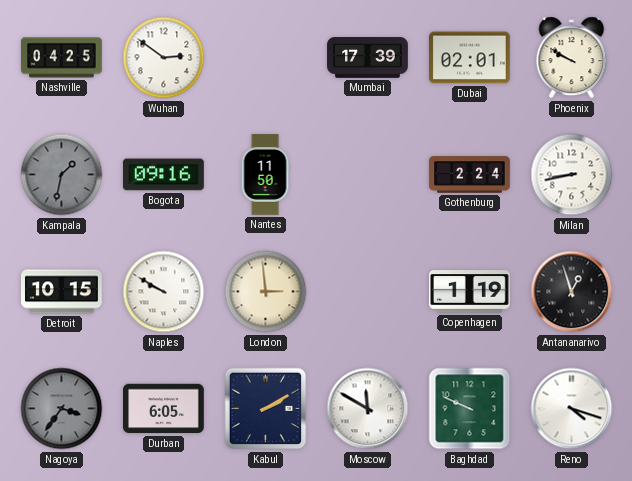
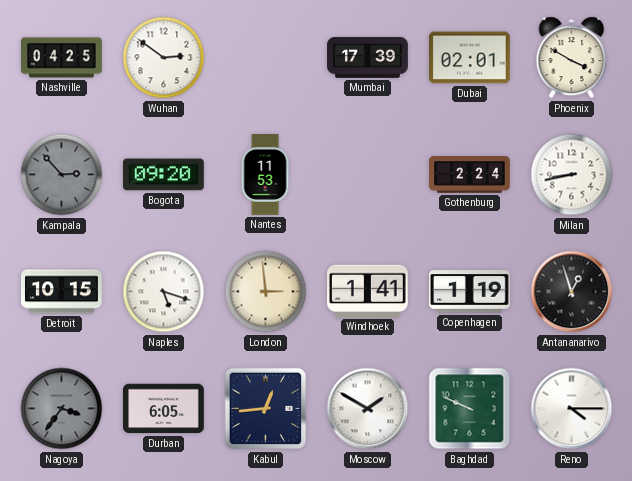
Phoenix: 9:50 -> 3:50
Kampala: 1:32 -> 2:53
Bogota: 09:16 -> 09:20
Nantes: 11:50 -> 11:53
Naples: 9:50 -> 5:18
Windhoek: none -> 1:41
Kabul: 2:10 -> 12:44
Moscow: 11:50 -> 1:50
Reno: 4:18 -> 4:15
